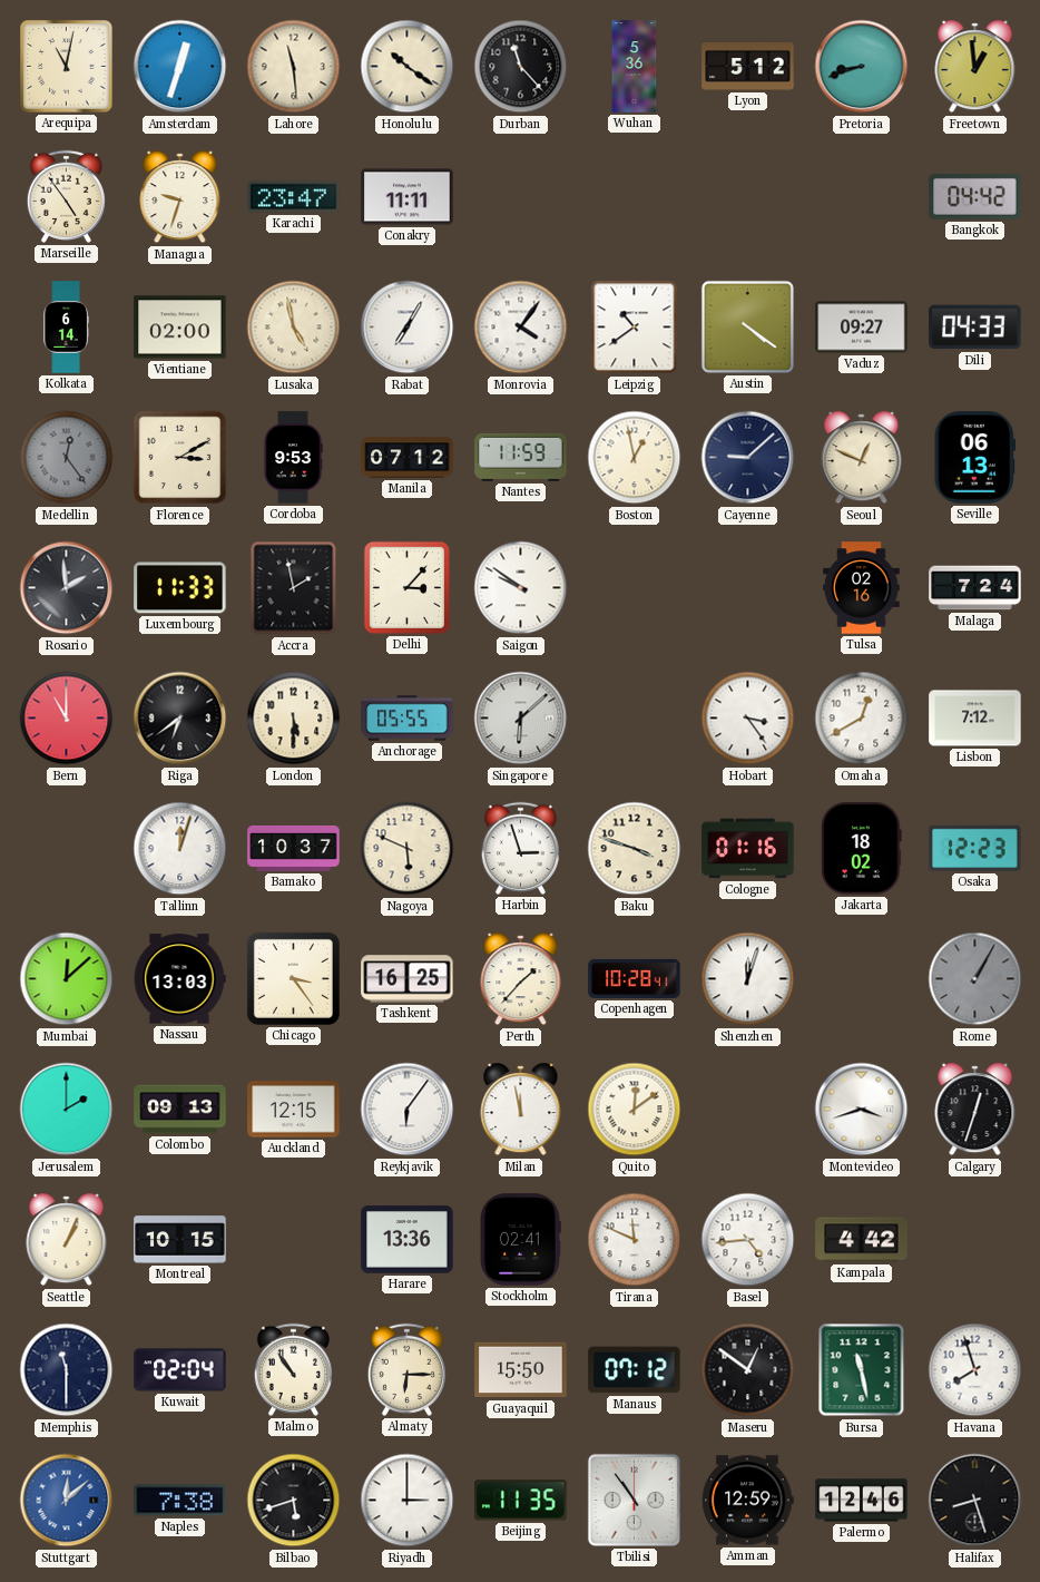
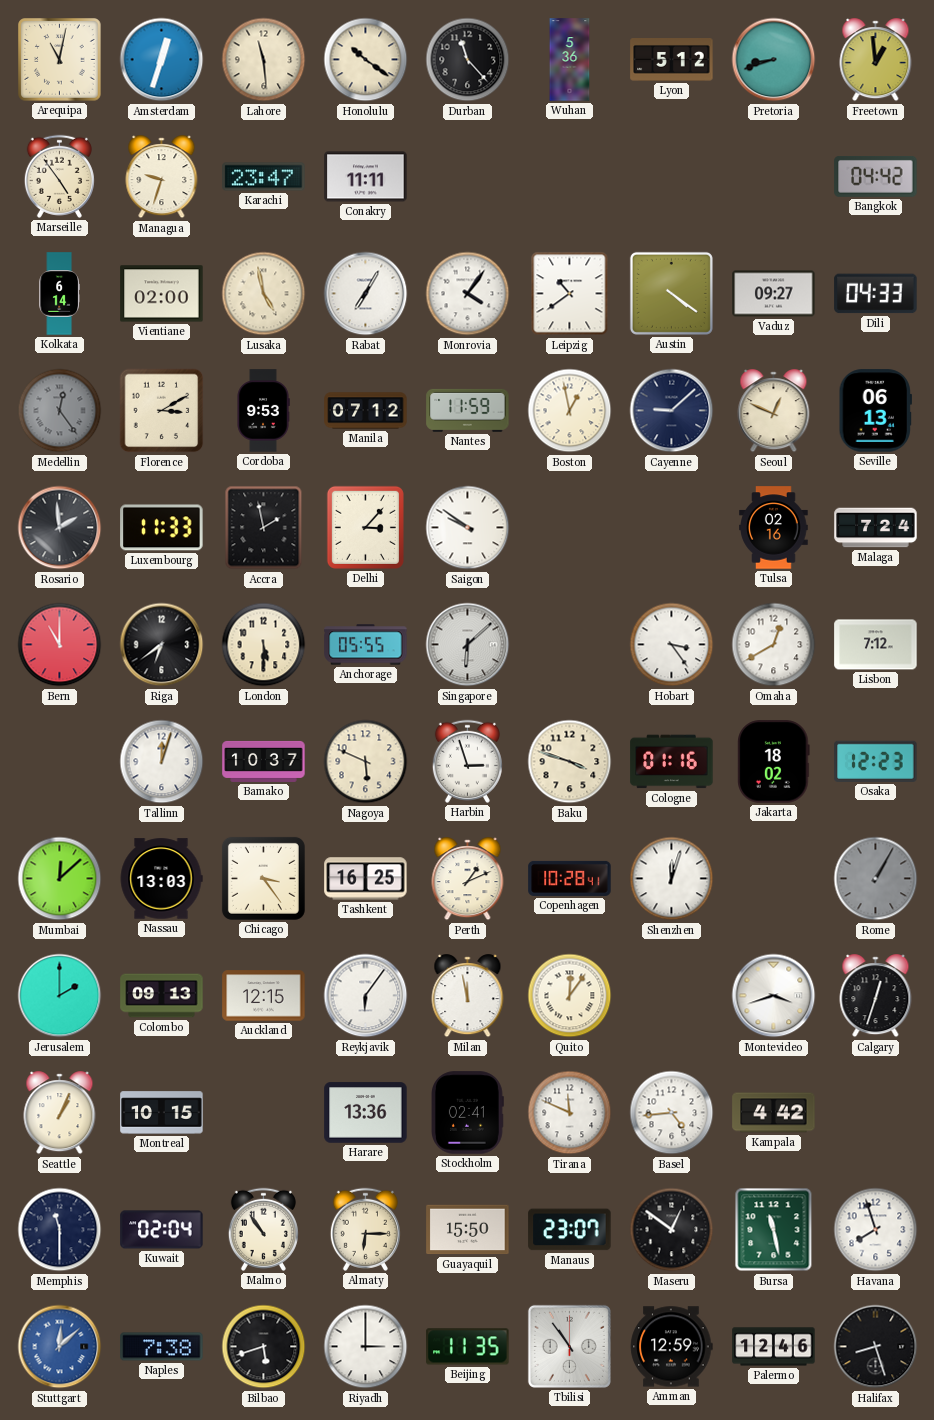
Perth: 1:37 -> 1:11
Quito: 12:09 -> 12:06
Manaus: 07:12 -> 23:07
